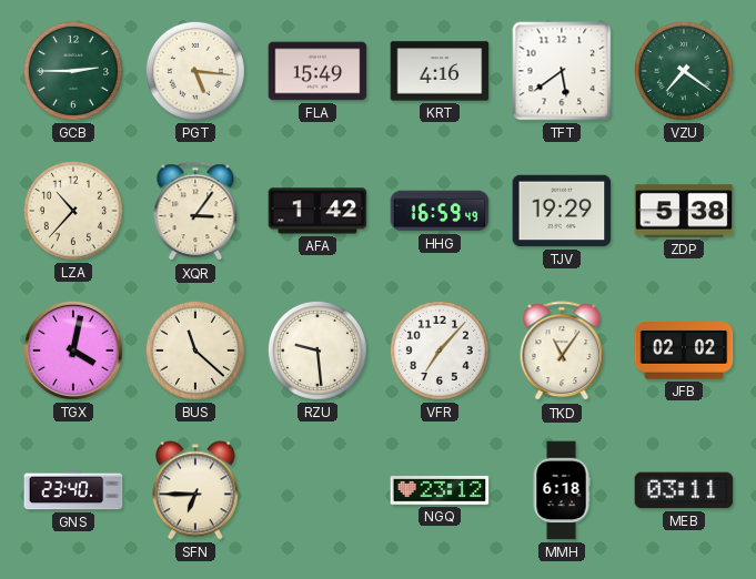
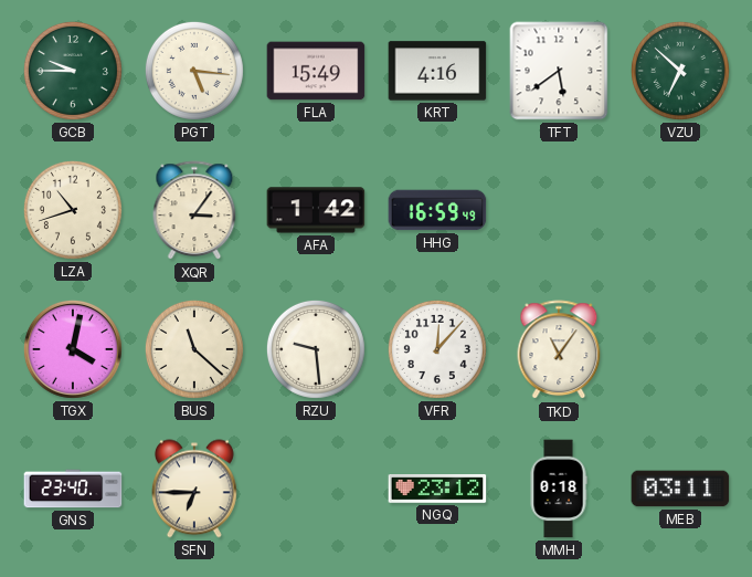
GCB: 2:45 -> 9:45
VZU: 7:21 -> 6:52
LZA: 10:37 -> 10:42
TJV: 19:29 -> none
ZDP: 5:38 -> none
VFR: 7:07 -> 12:07
JFB: 02:02 -> none
MMH: 6:18 -> 0:18
